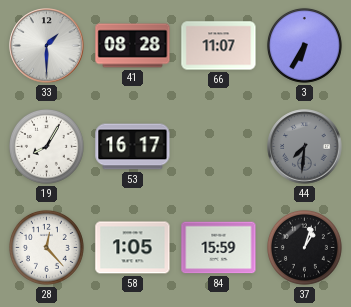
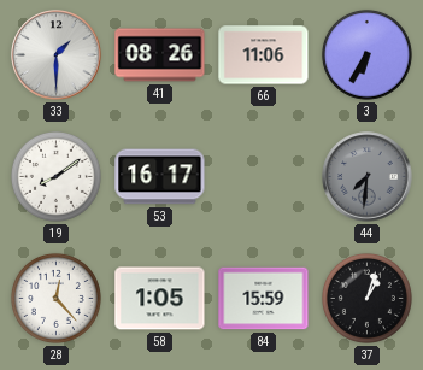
41: 08:28 -> 08:26
66: 11:07 -> 11:06
19: 8:05 -> 8:09
